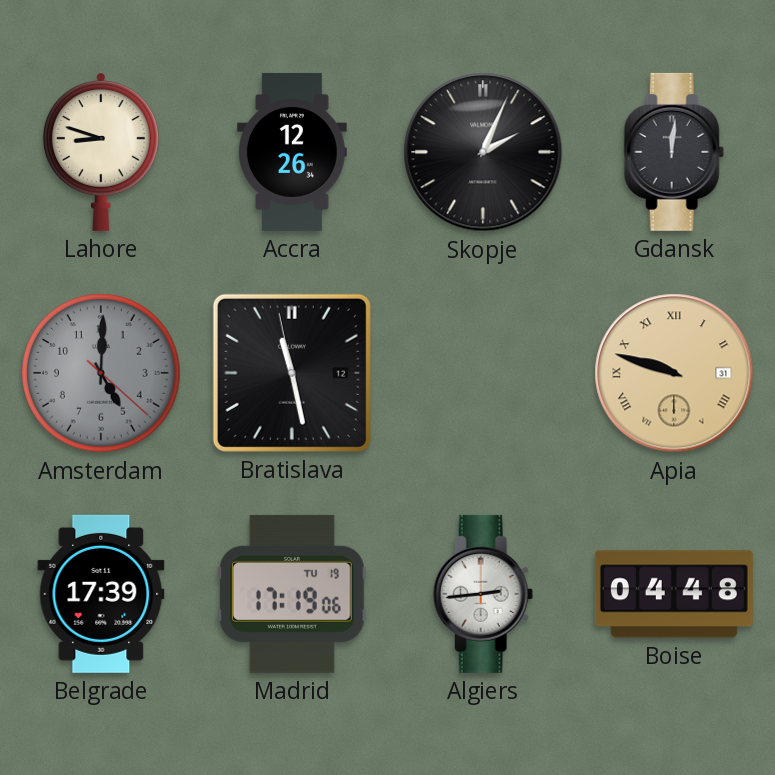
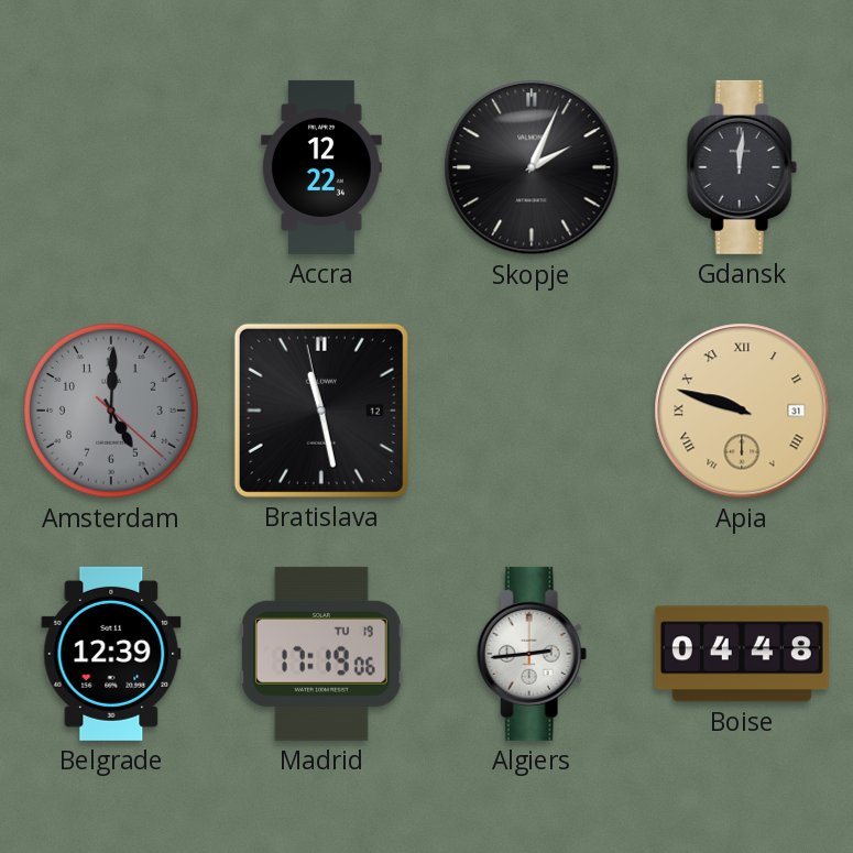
Lahore: 8:48 -> none
Accra: 12:26 -> 12:22
Belgrade: 17:39 -> 12:39
